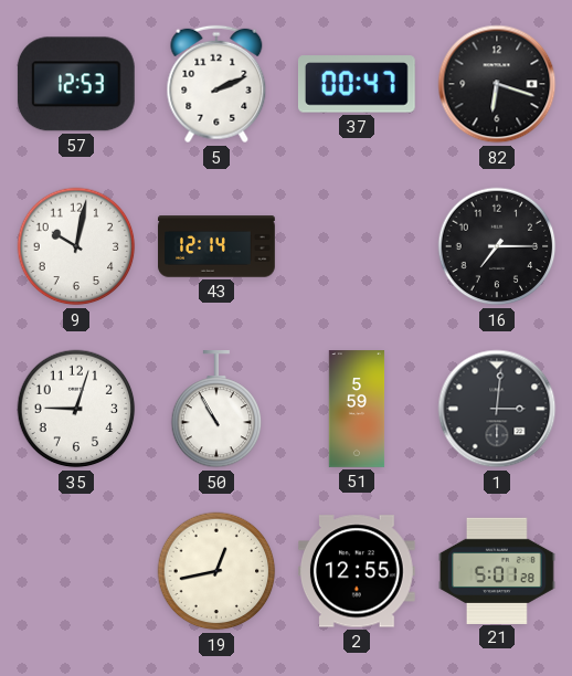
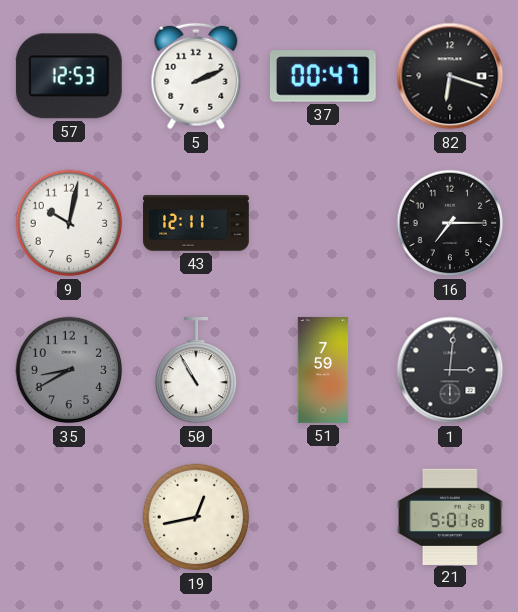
43: 12:14 -> 12:11
35: 9:03 -> 8:40
35 dial: white -> grey
51: 5:59 -> 7:59
2: 12:55 -> none
